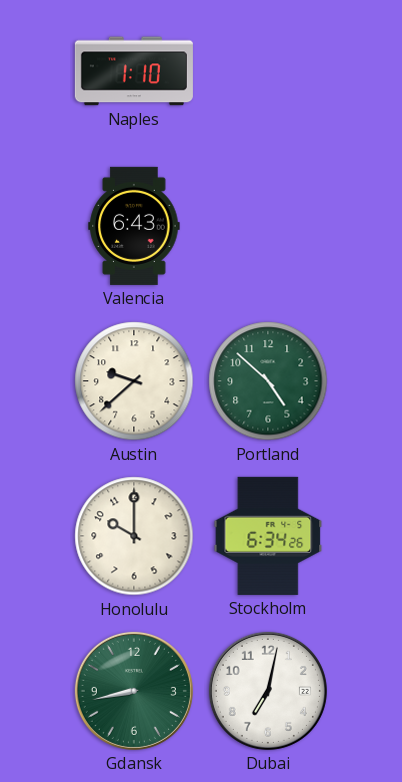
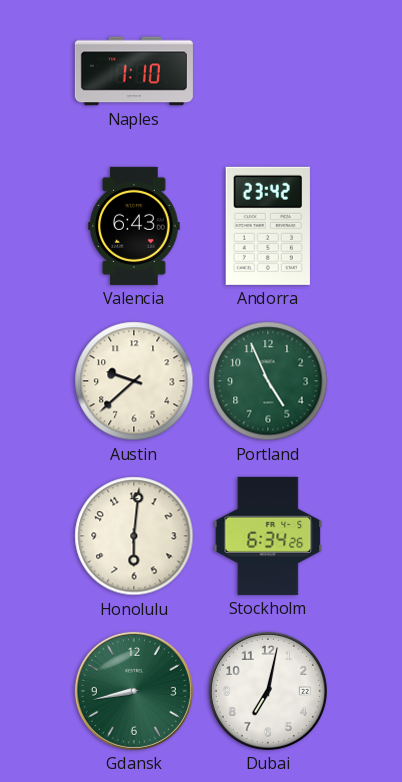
Andorra: none -> 23:42
Portland: 4:52 -> 4:56
Honolulu: 10:00 -> 6:01
